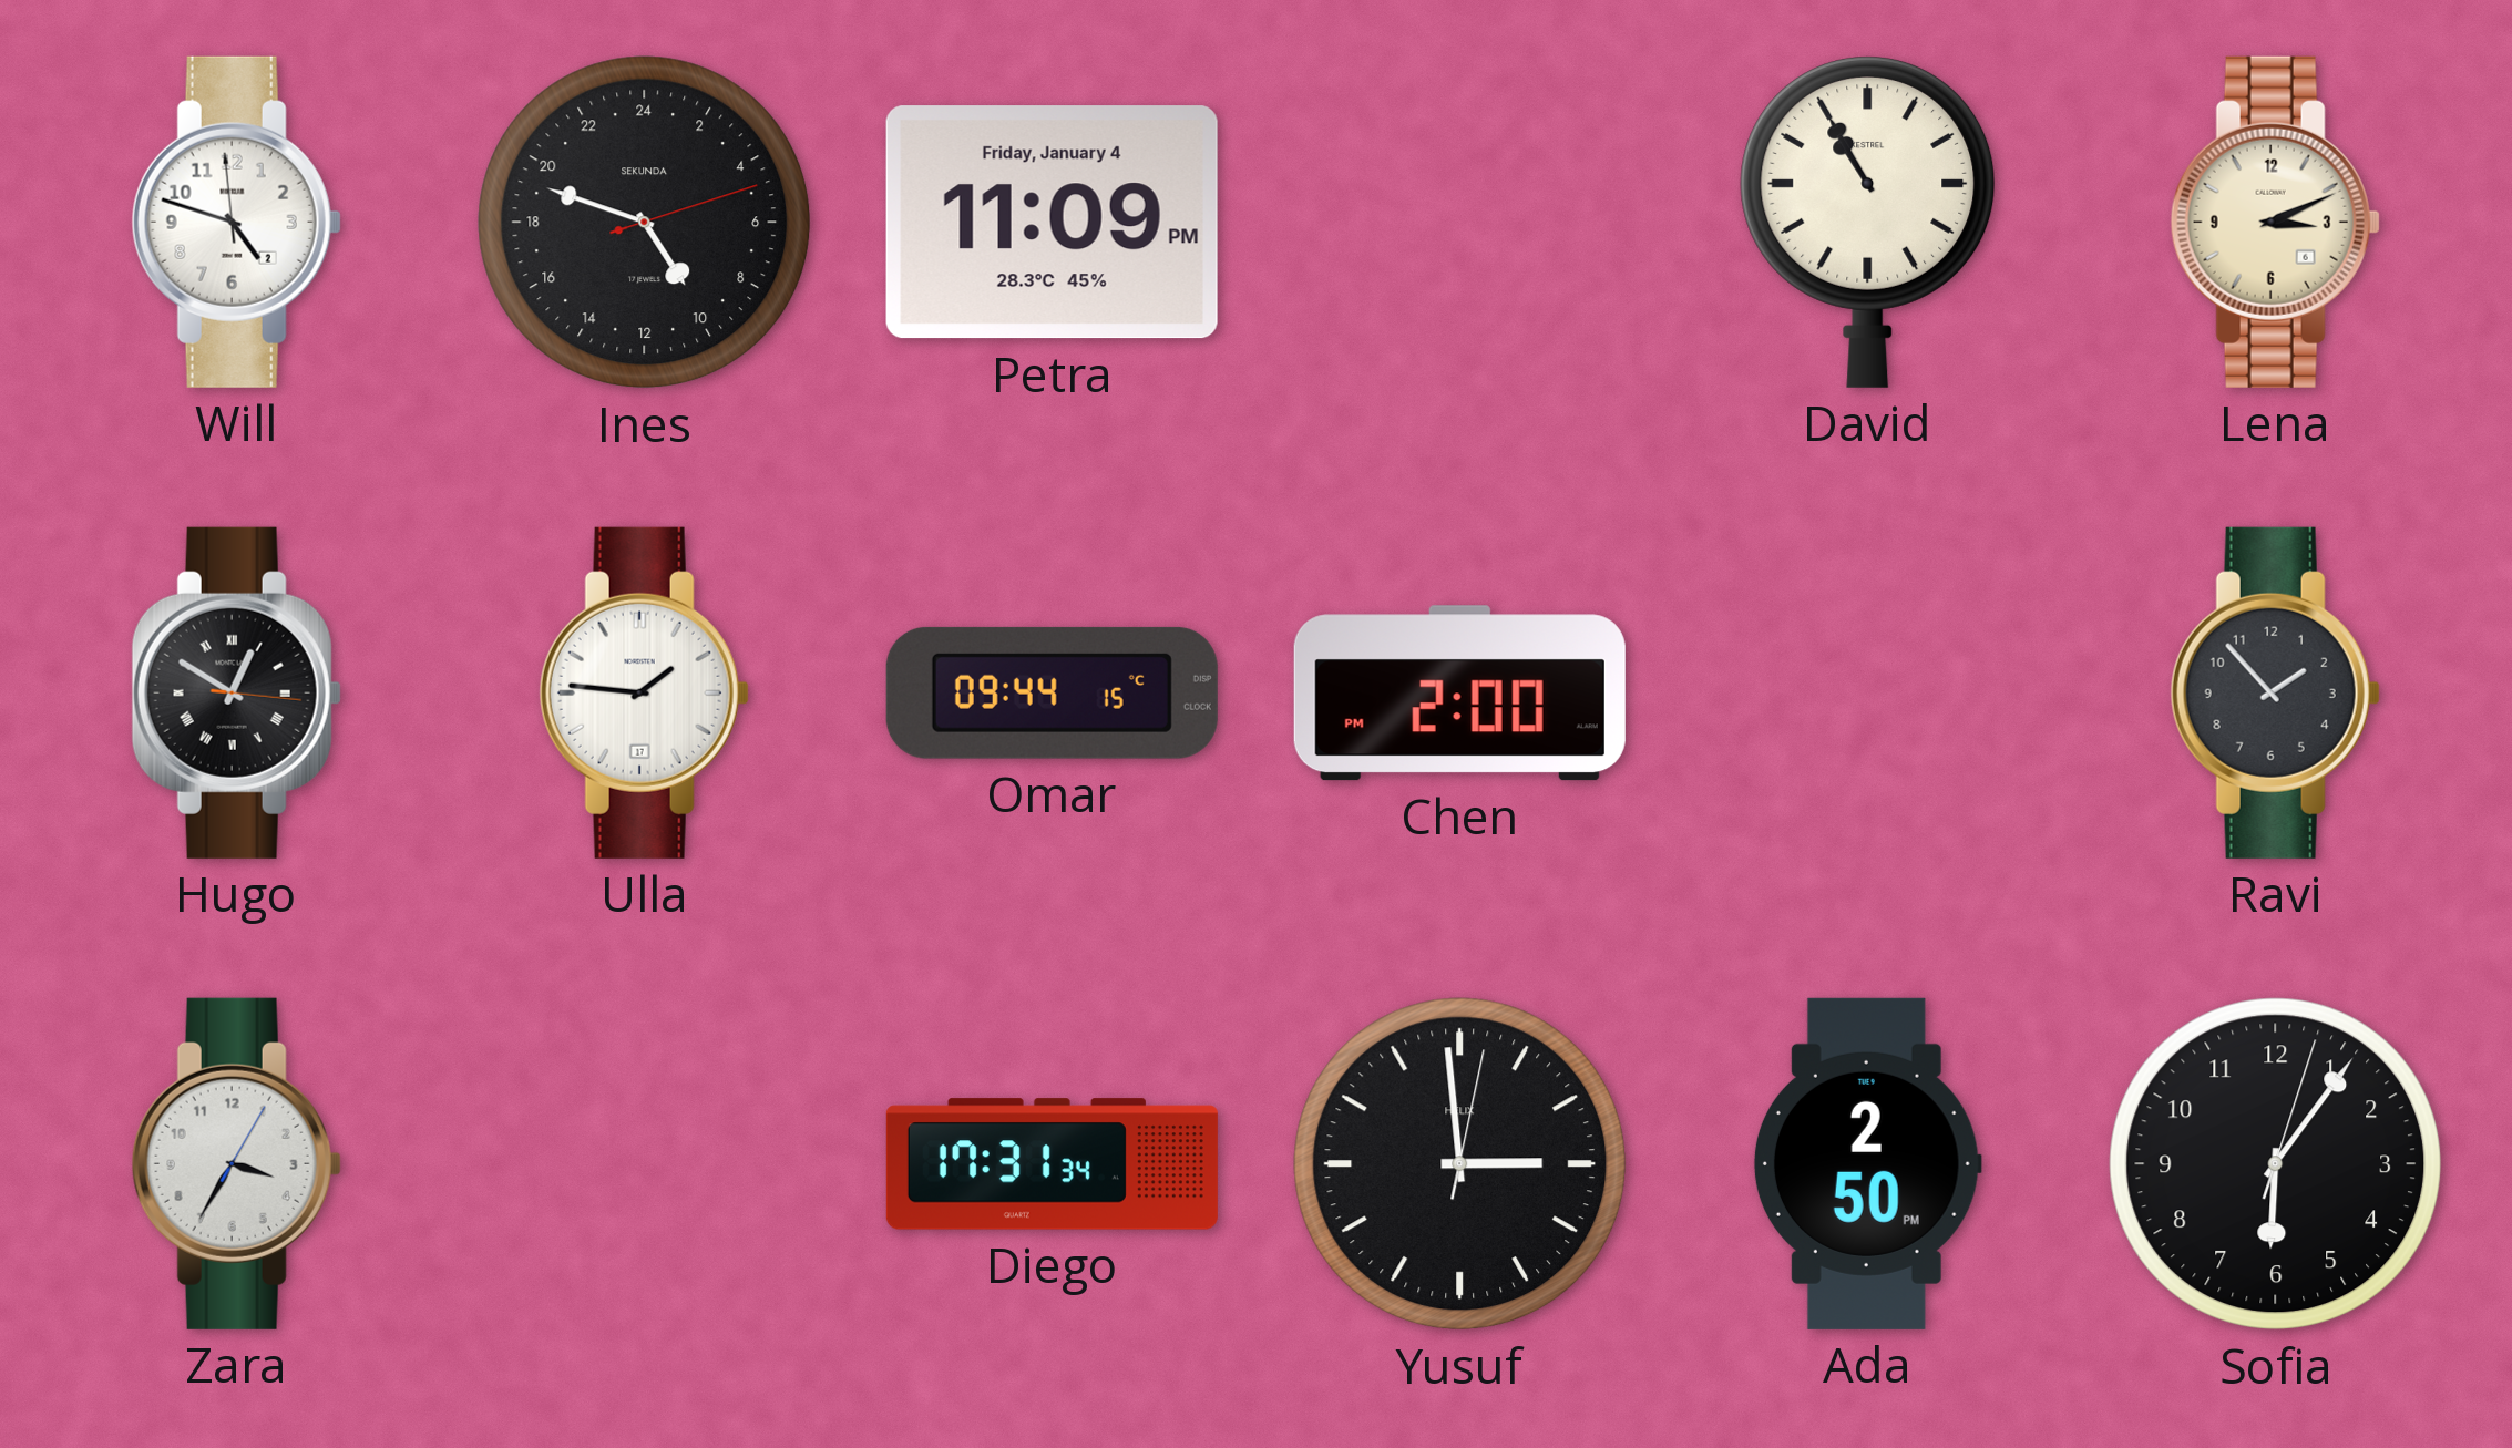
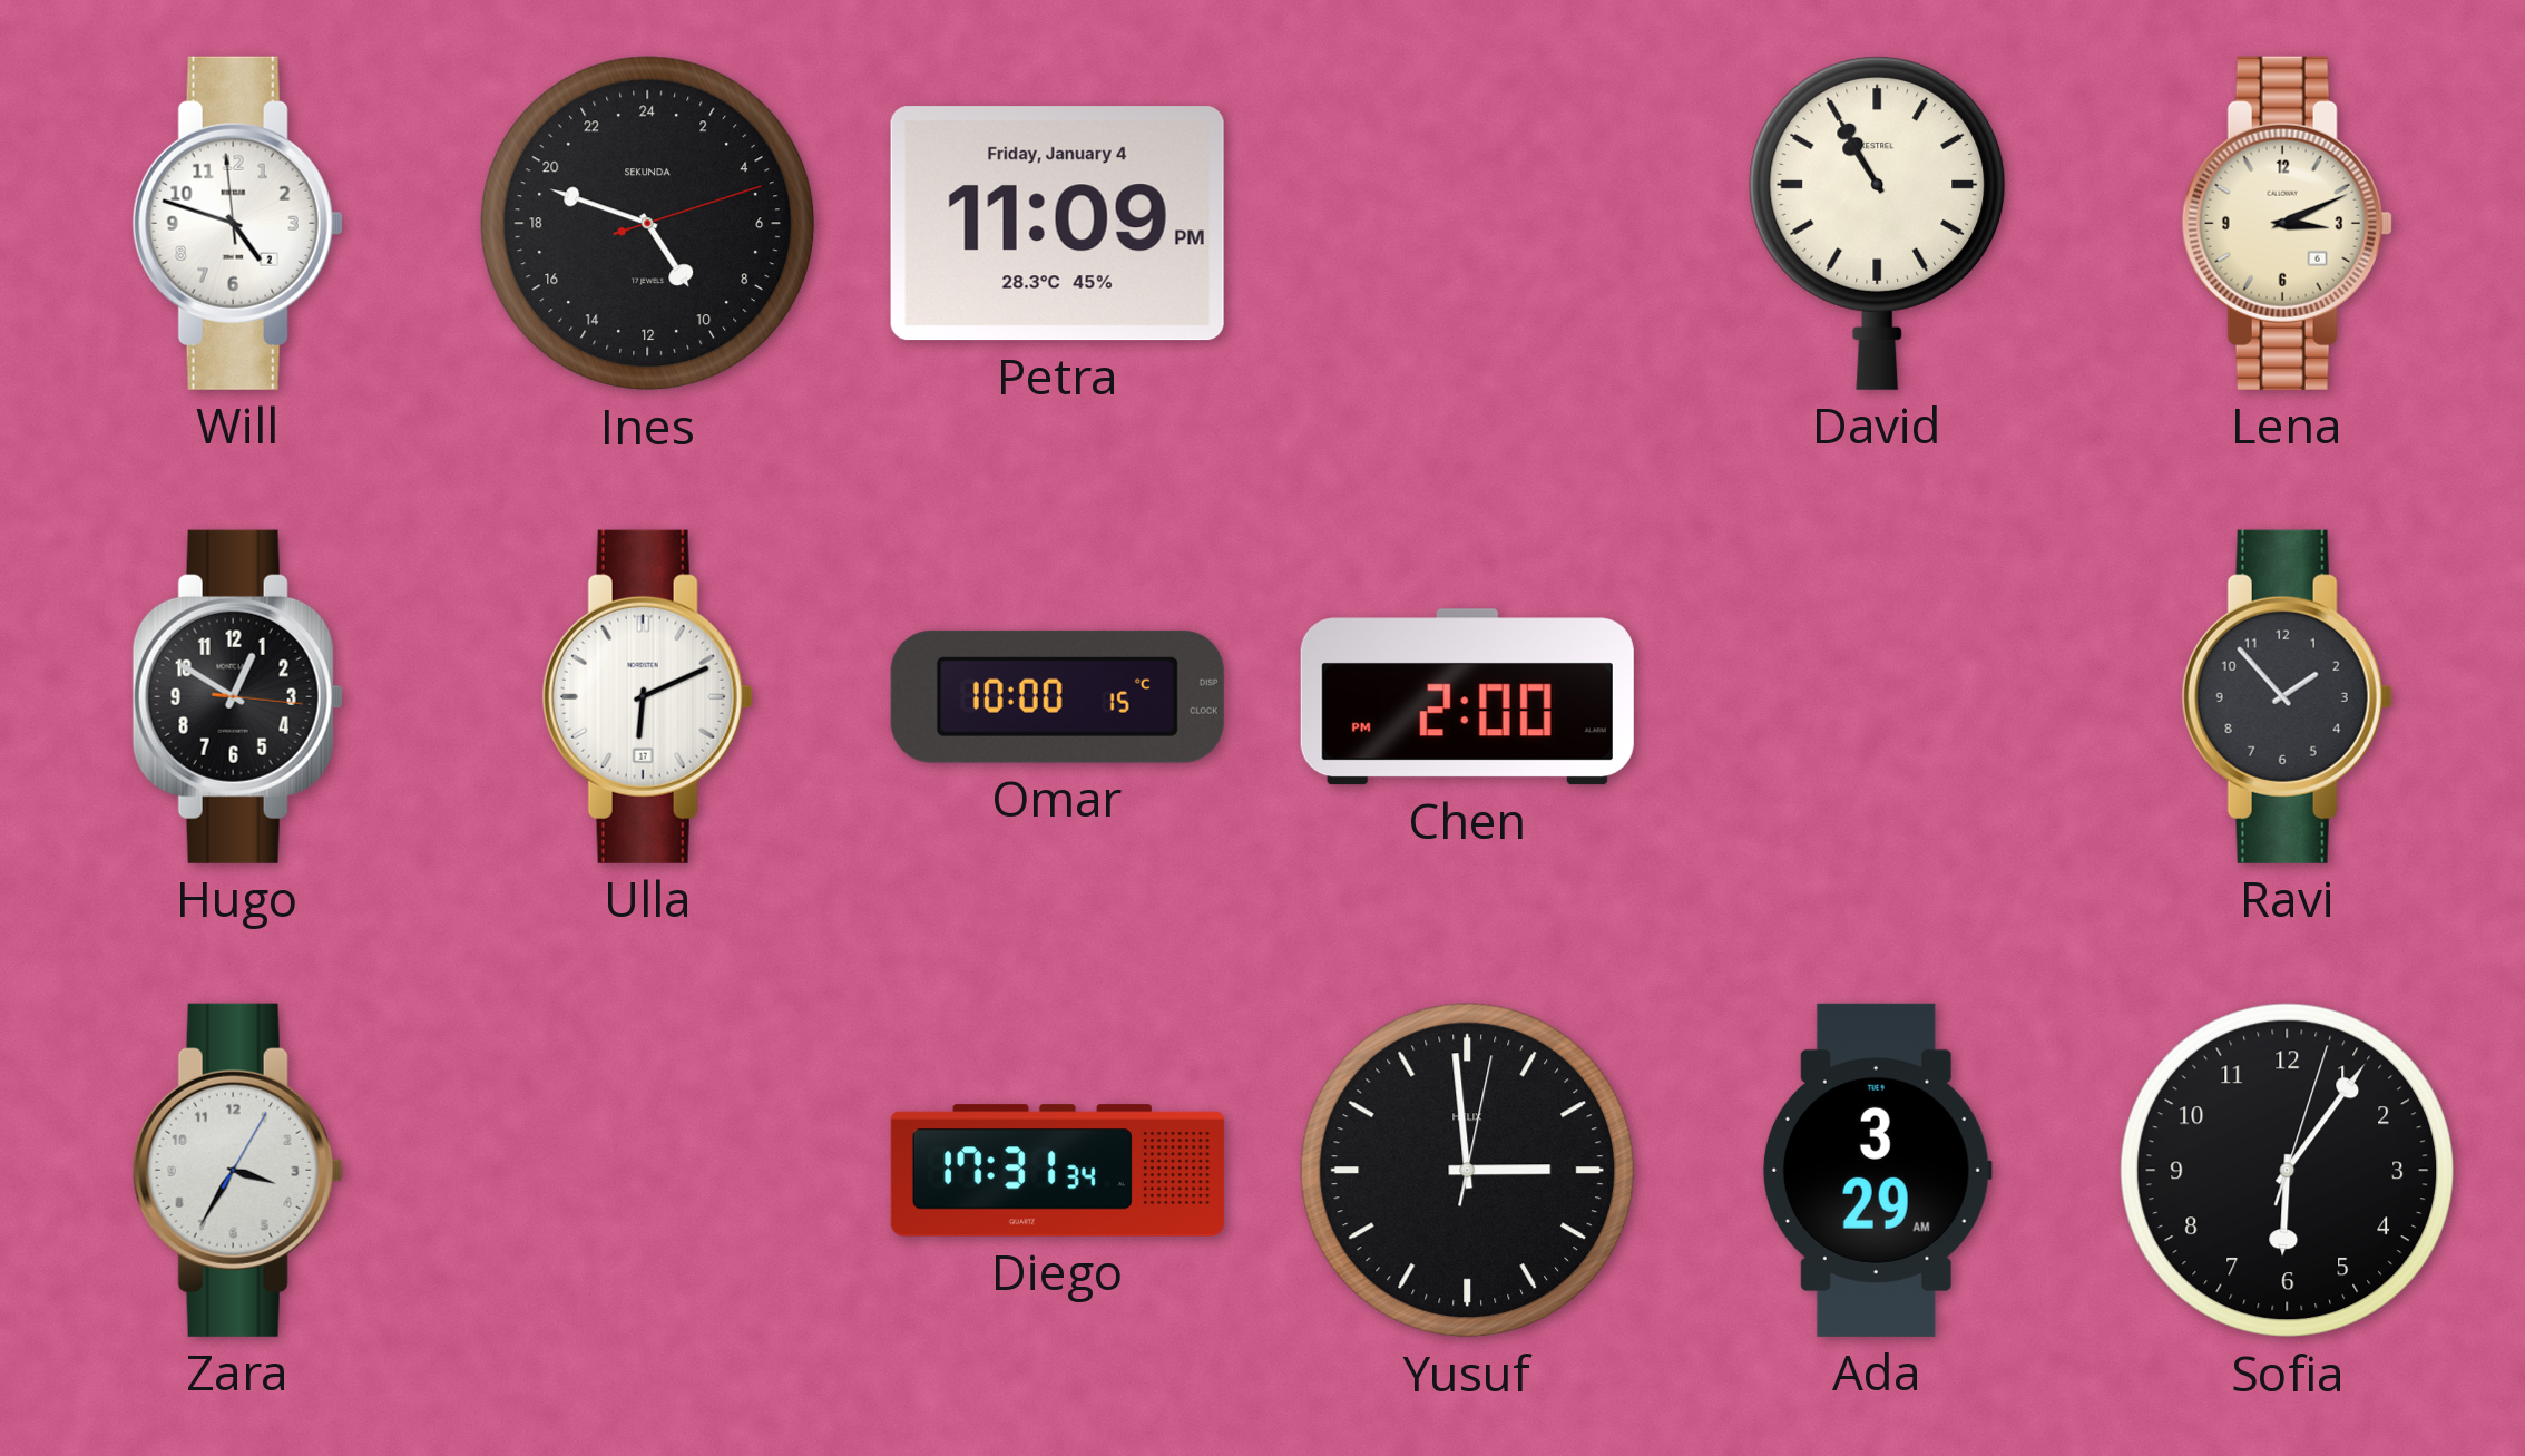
Hugo numerals: Roman -> Arabic
Ulla: 1:46 -> 6:11
Omar: 09:44 -> 10:00
Ada: 2:50 -> 3:29
